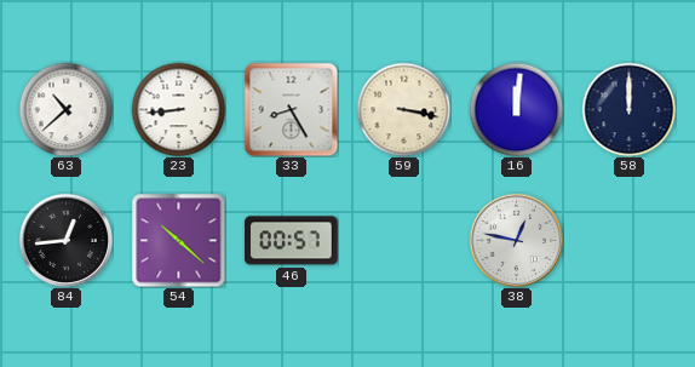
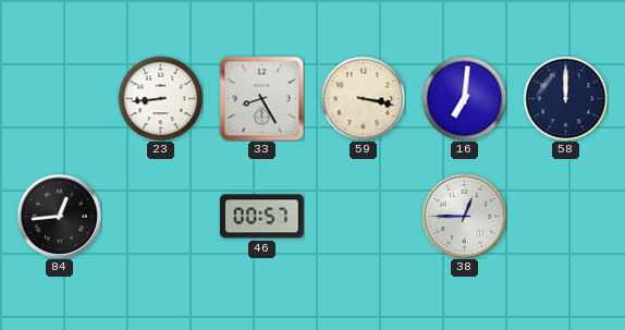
63: 10:38 -> none
16: 12:01 -> 7:01
54: 10:22 -> none
38: 12:47 -> 12:45
